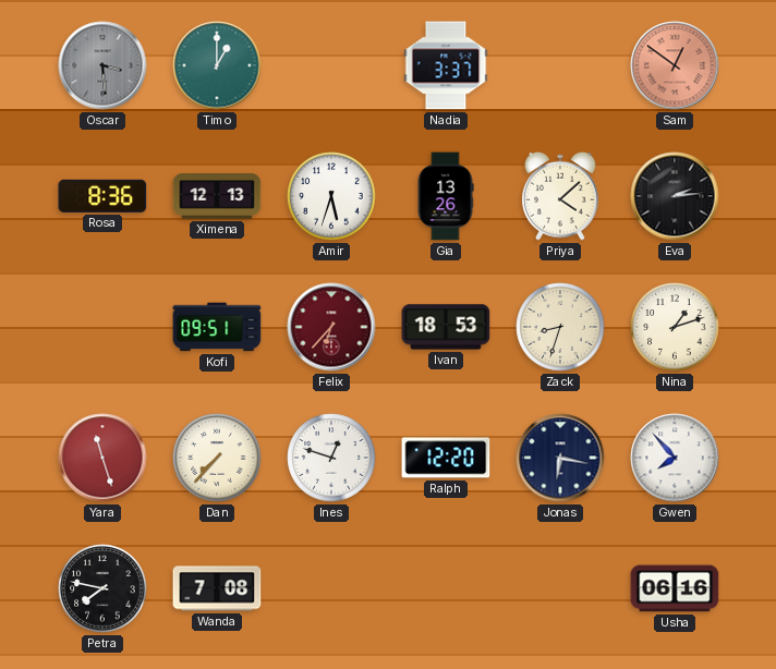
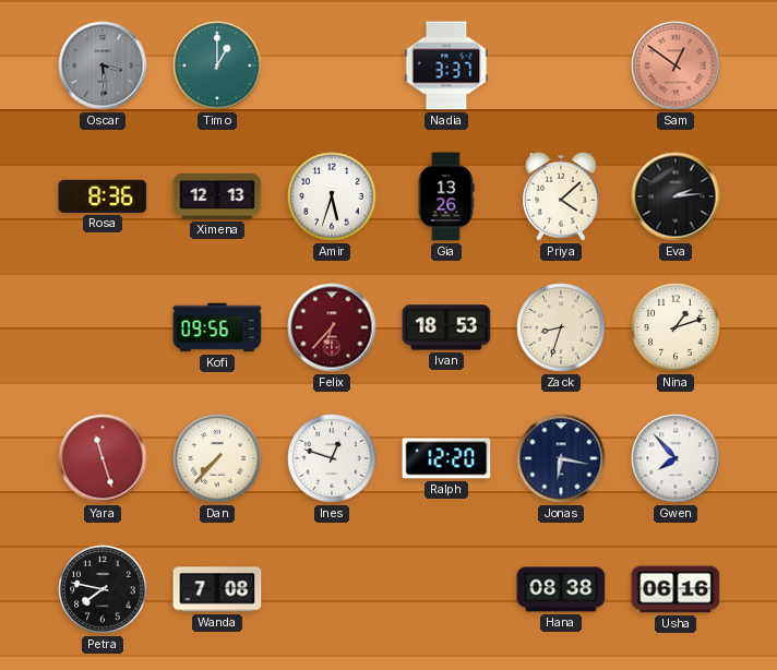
Kofi: 09:51 -> 09:56
Hana: none -> 08:38
